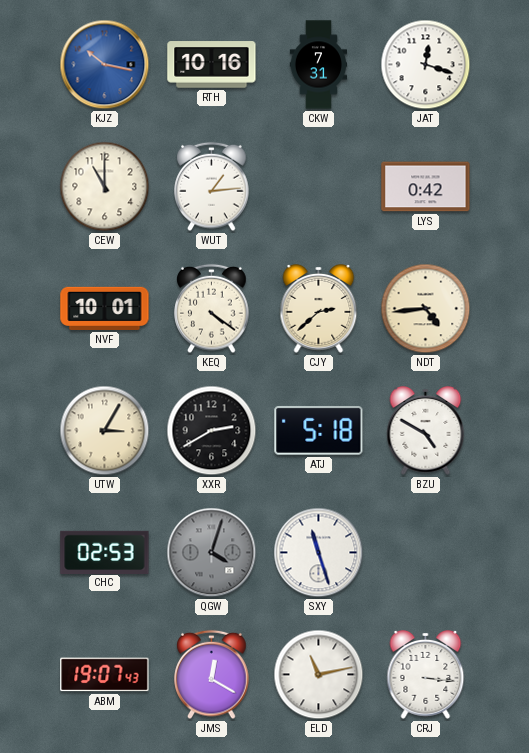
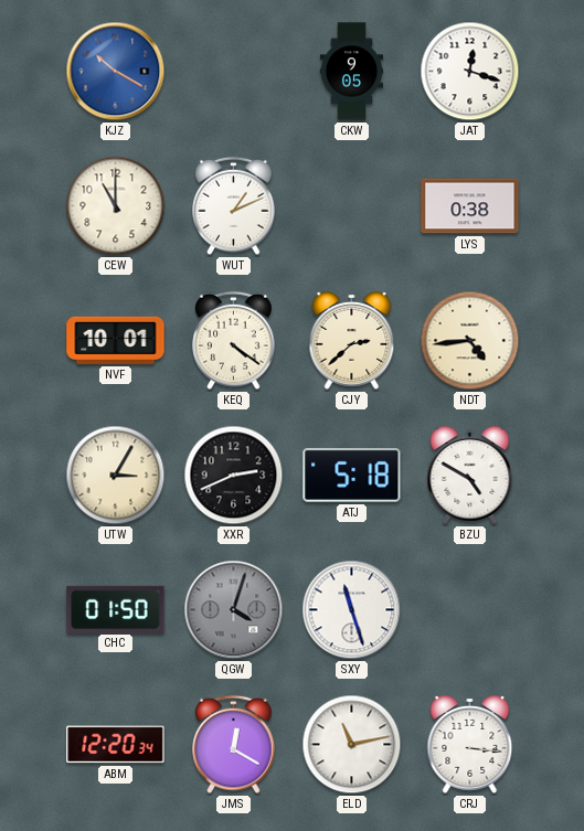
KJZ: 10:17 -> 10:20
RTH: 10:16 -> none
CKW: 7:31 -> 9:05
WUT: 1:14 -> 1:11
LYS: 0:42 -> 0:38
XXR: 2:40 -> 2:41
CHC: 02:53 -> 01:50
ABM: 19:07 -> 12:20
